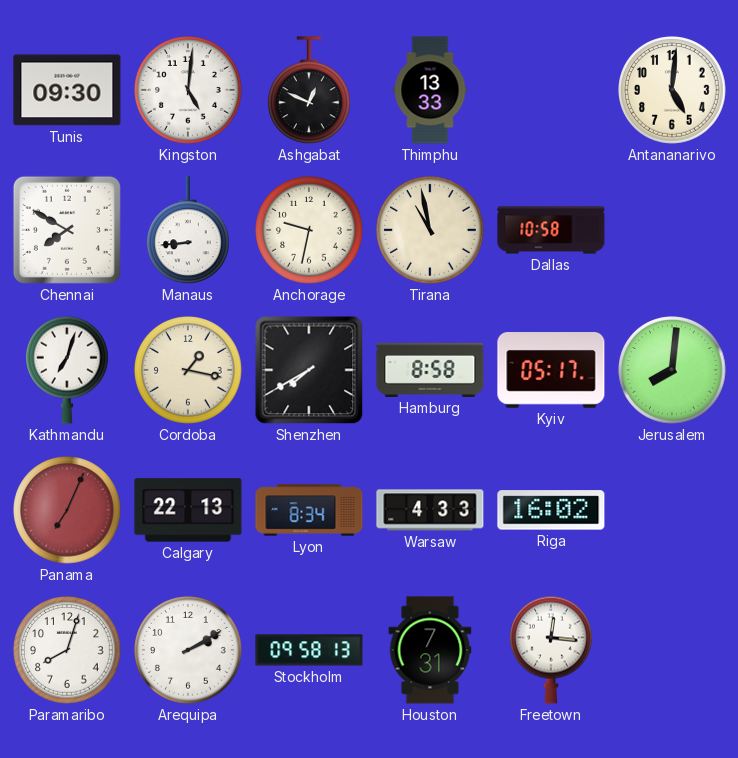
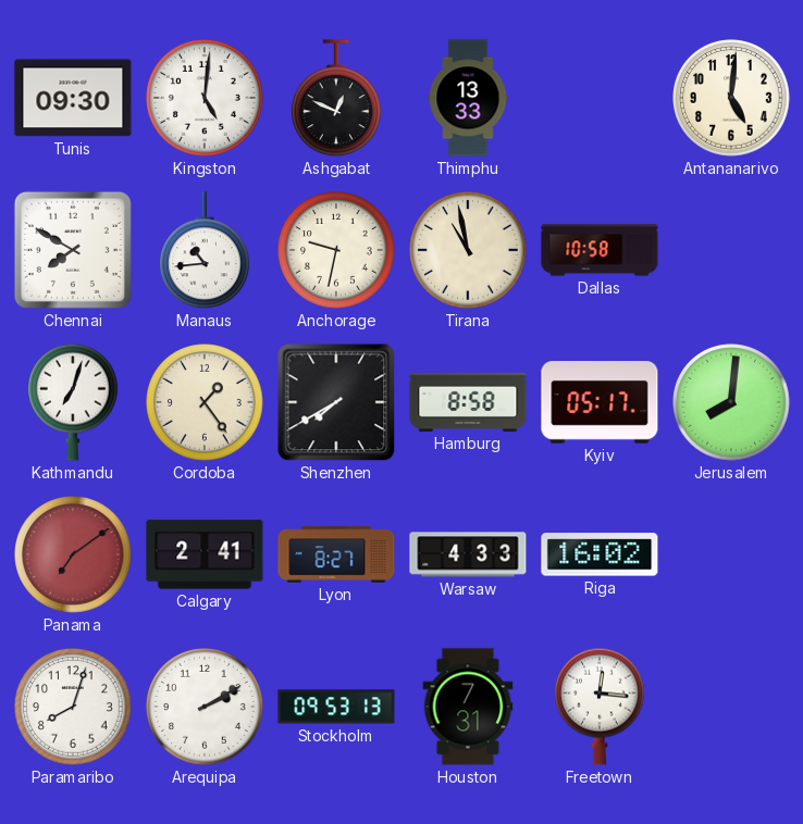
Manaus: 8:44 -> 10:44
Cordoba: 1:17 -> 1:24
Panama: 7:04 -> 7:09
Calgary: 22:13 -> 2:41
Lyon: 8:34 -> 8:27
Stockholm: 09:58 -> 09:53
